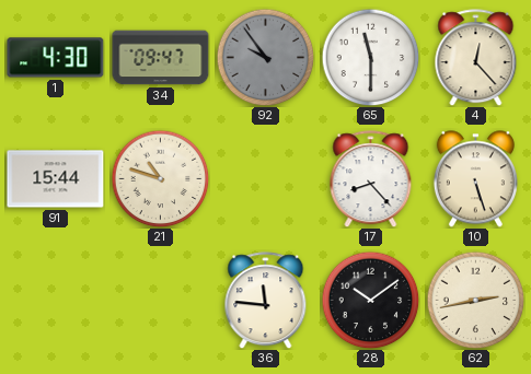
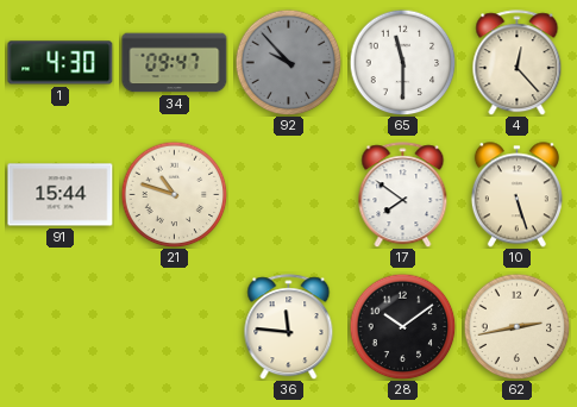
92: 9:54 -> 9:53
17: 8:23 -> 7:51
